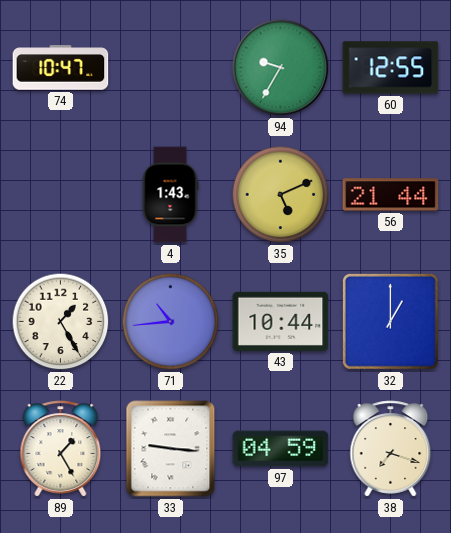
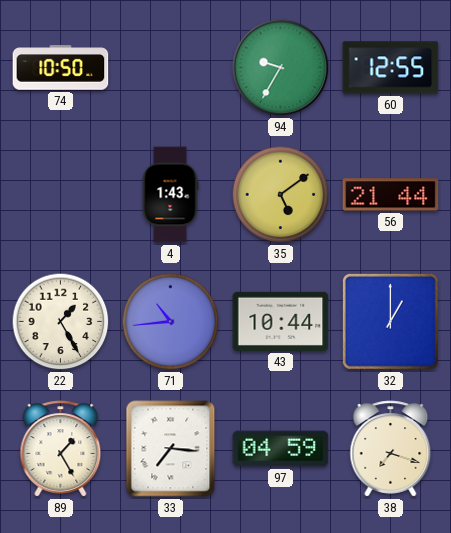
74: 10:47 -> 10:50
35: 5:11 -> 5:09
33: 9:16 -> 7:16
